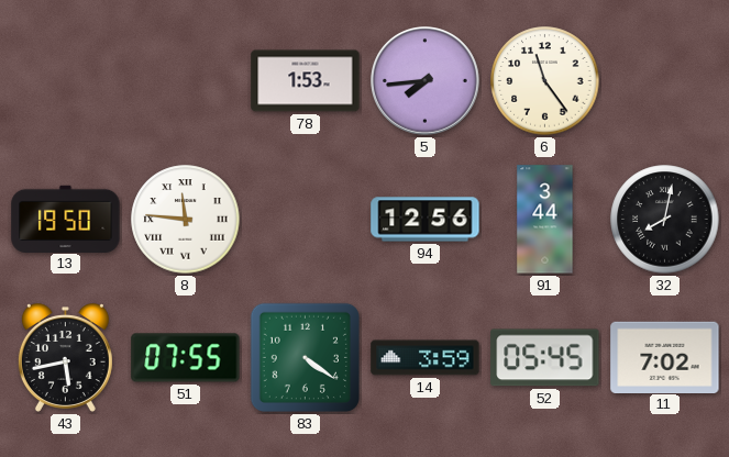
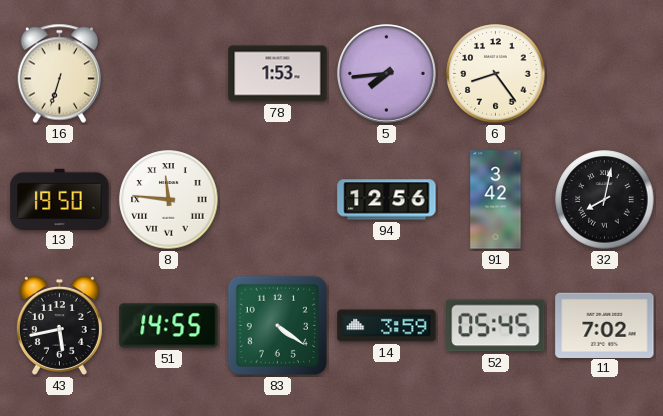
16: none -> 6:33
6: 11:24 -> 8:24
91: 3:44 -> 3:42
51: 07:55 -> 14:55
